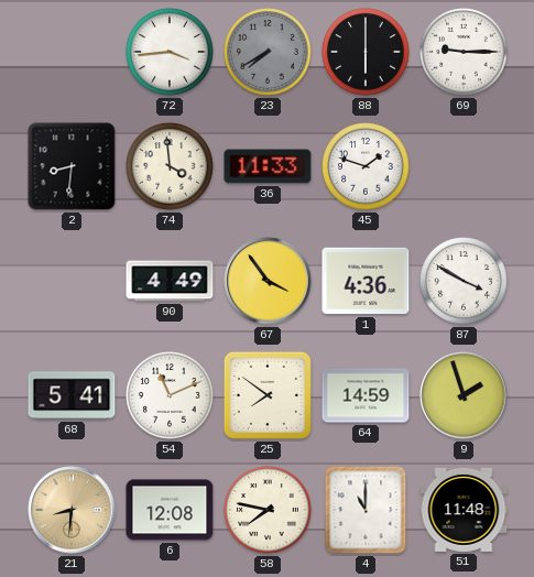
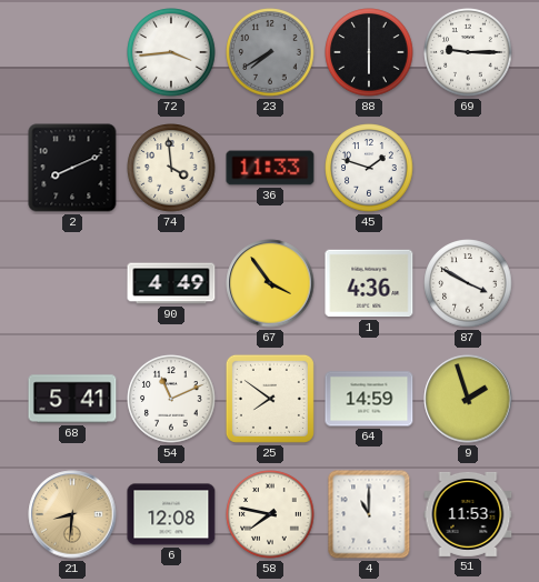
2: 8:31 -> 8:11
51: 11:48 -> 11:53
